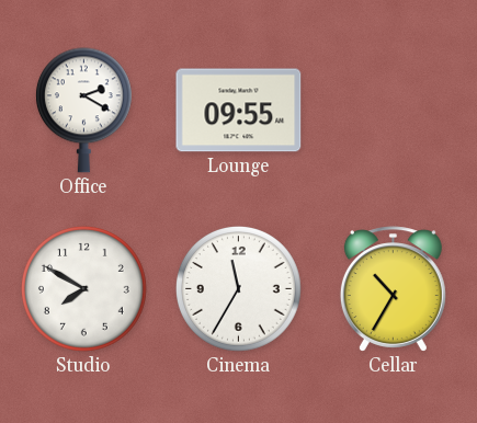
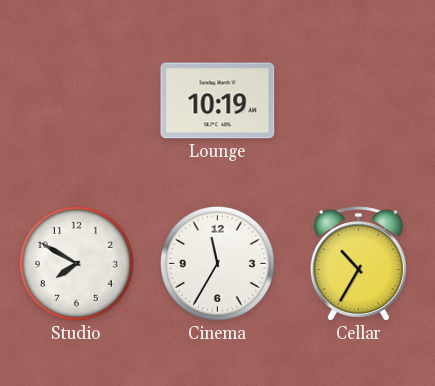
Office: 2:20 -> none
Lounge: 09:55 -> 10:19
